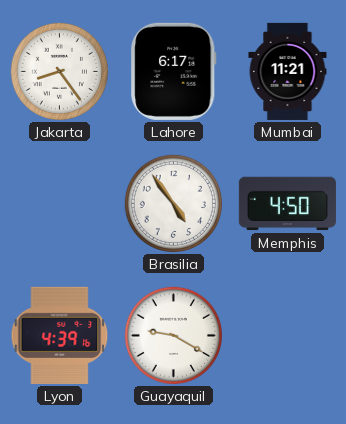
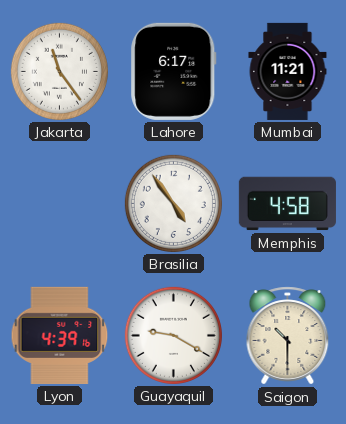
Jakarta: 8:24 -> 11:24
Memphis: 4:50 -> 4:58
Saigon: none -> 10:30
